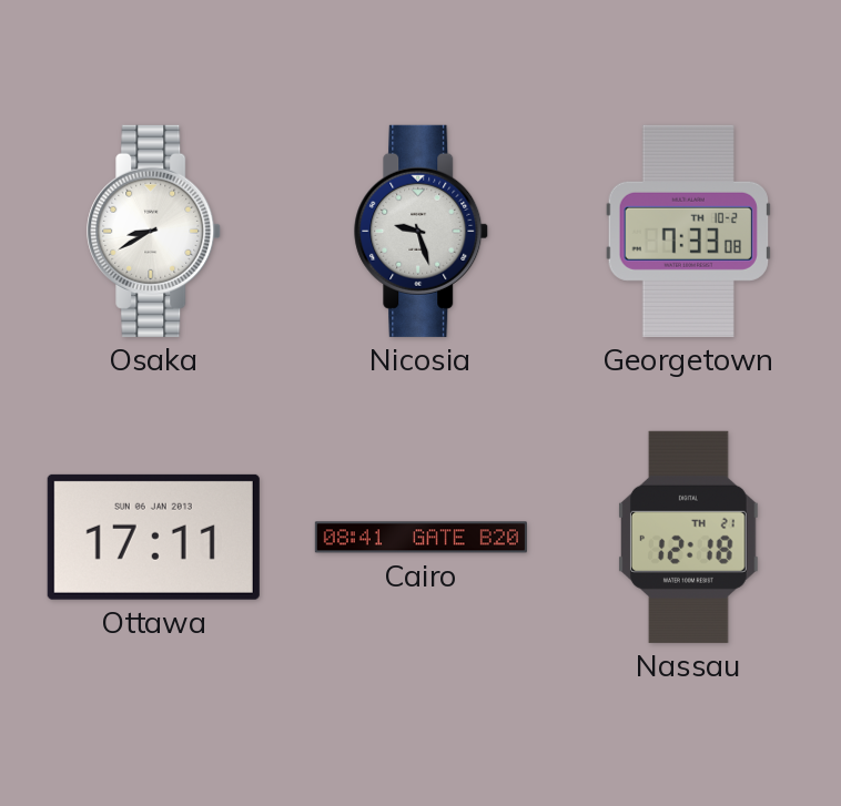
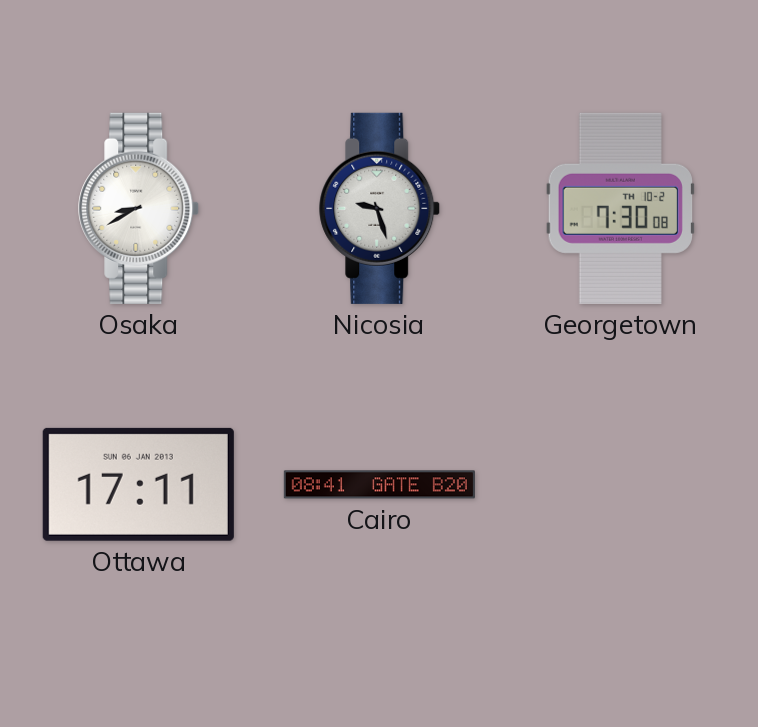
Georgetown: 7:33 -> 7:30
Nassau: 12:18 -> none
